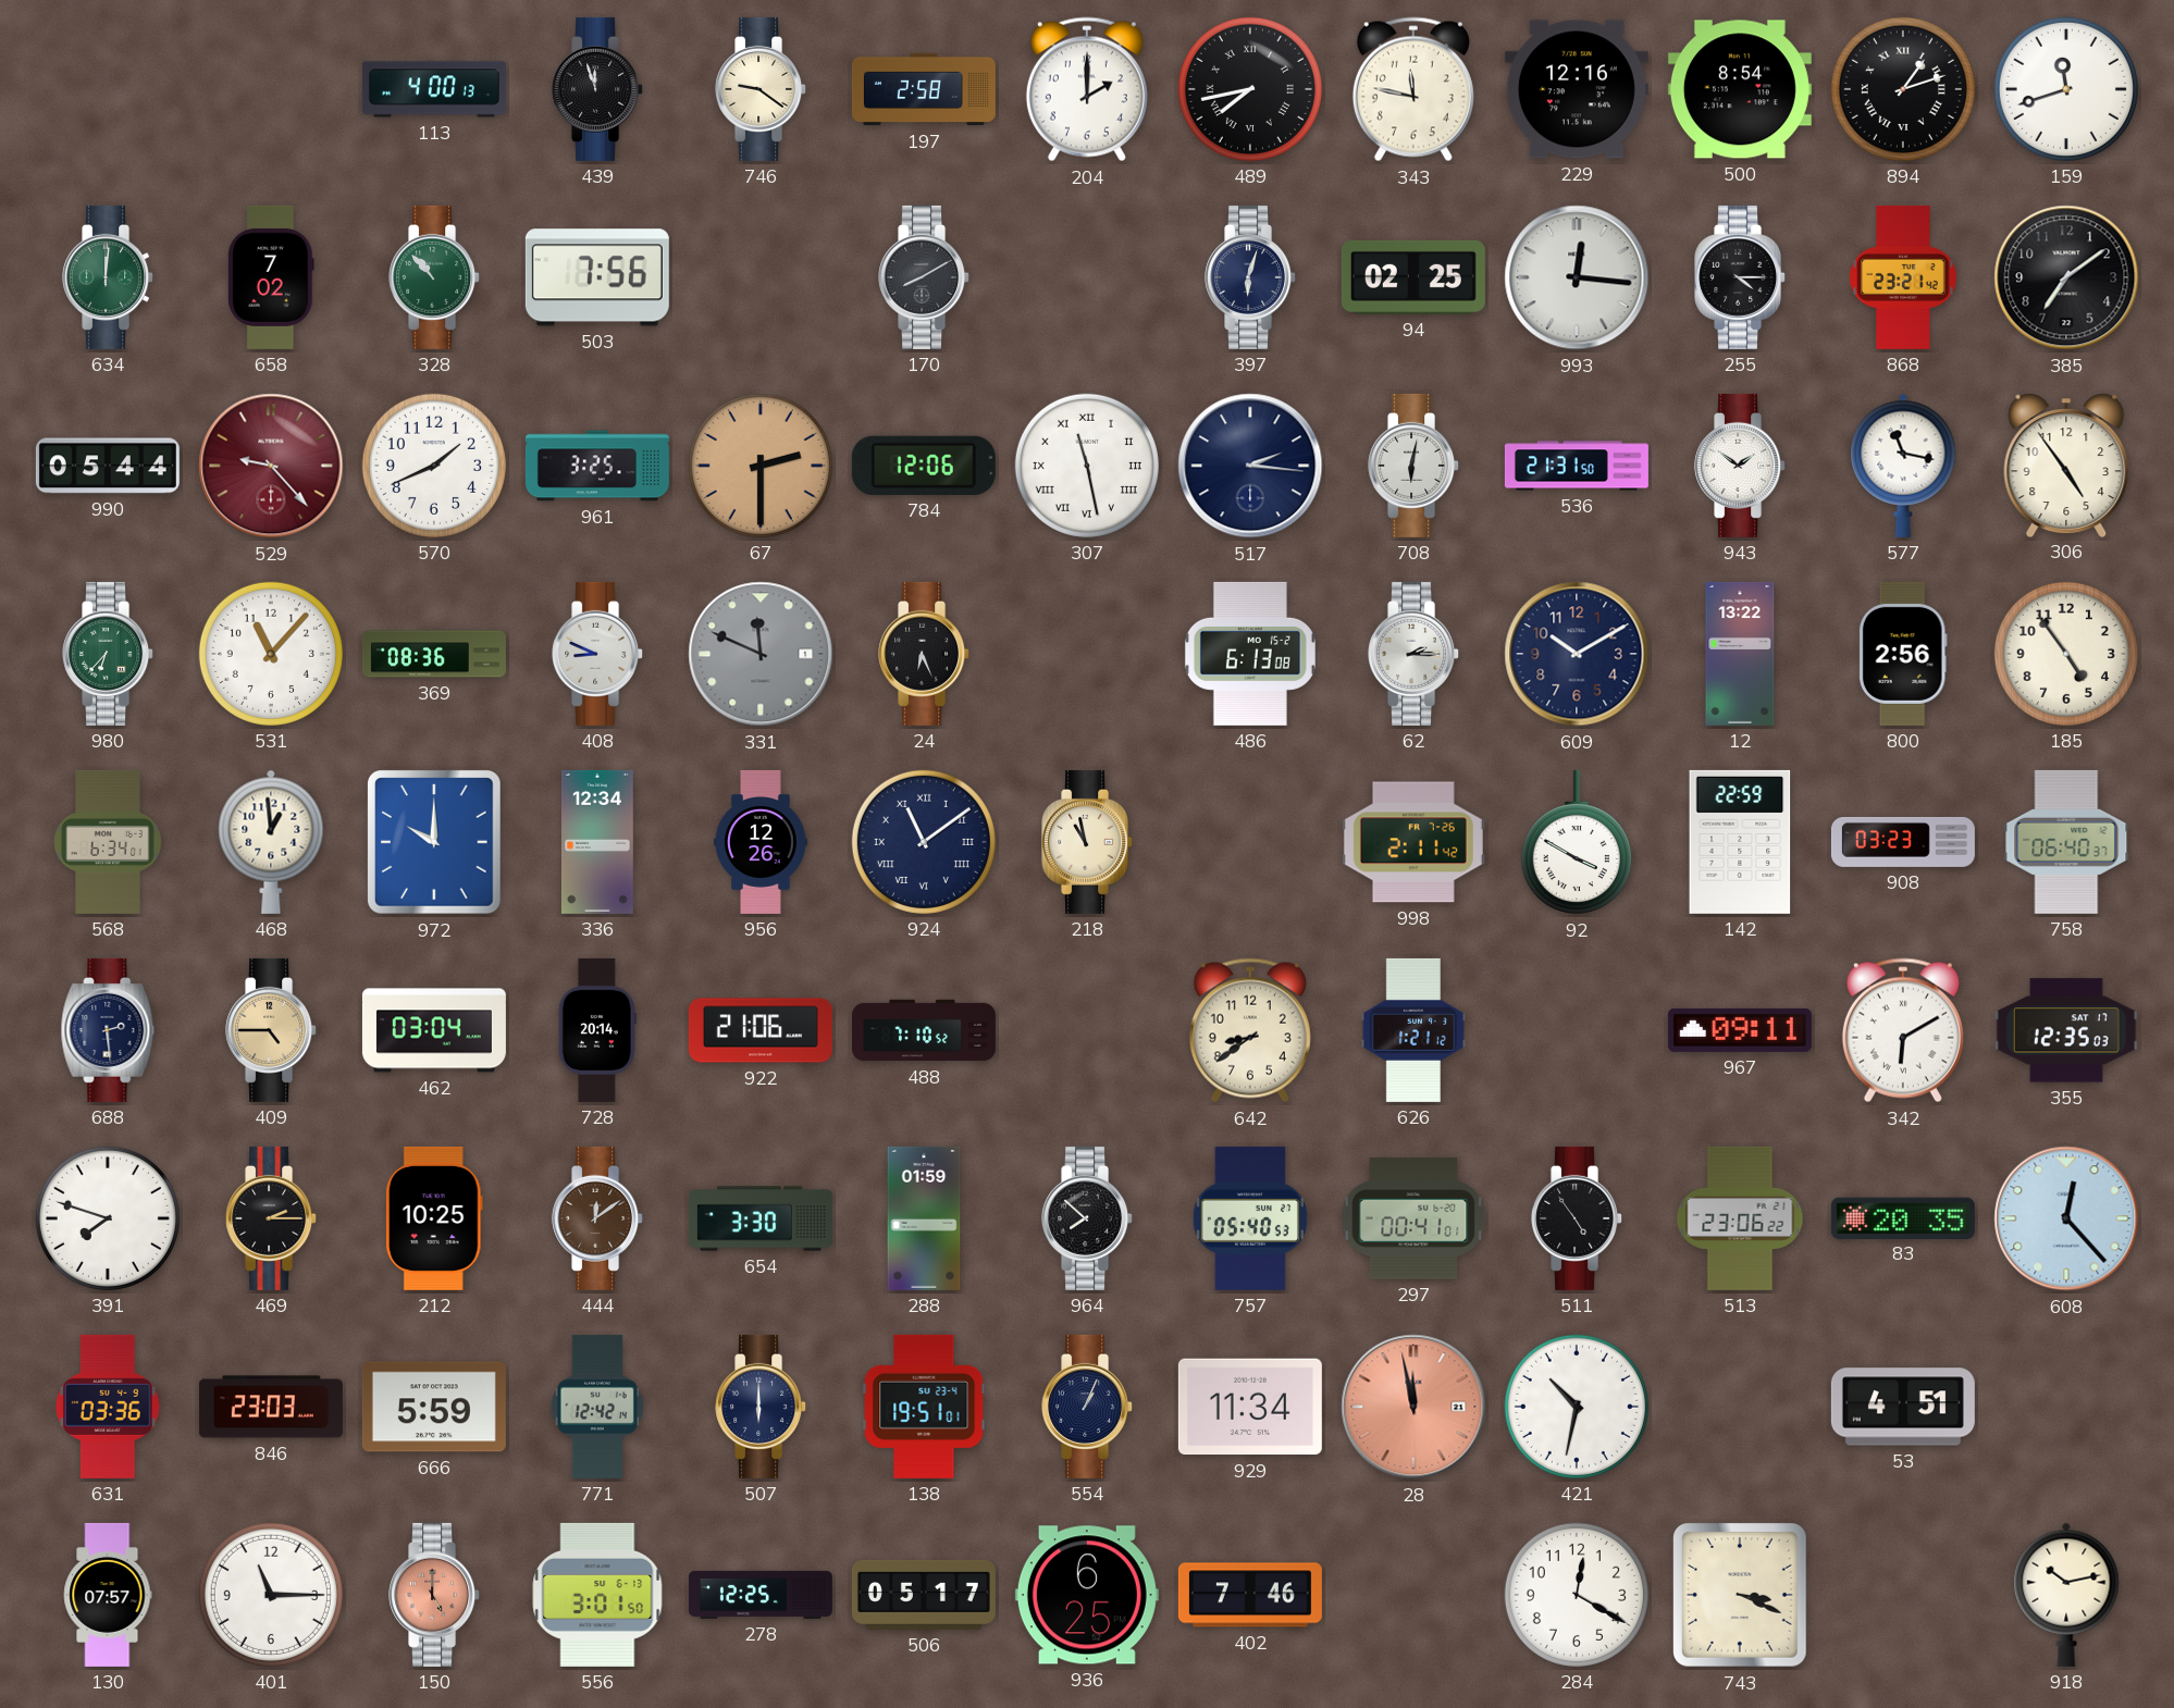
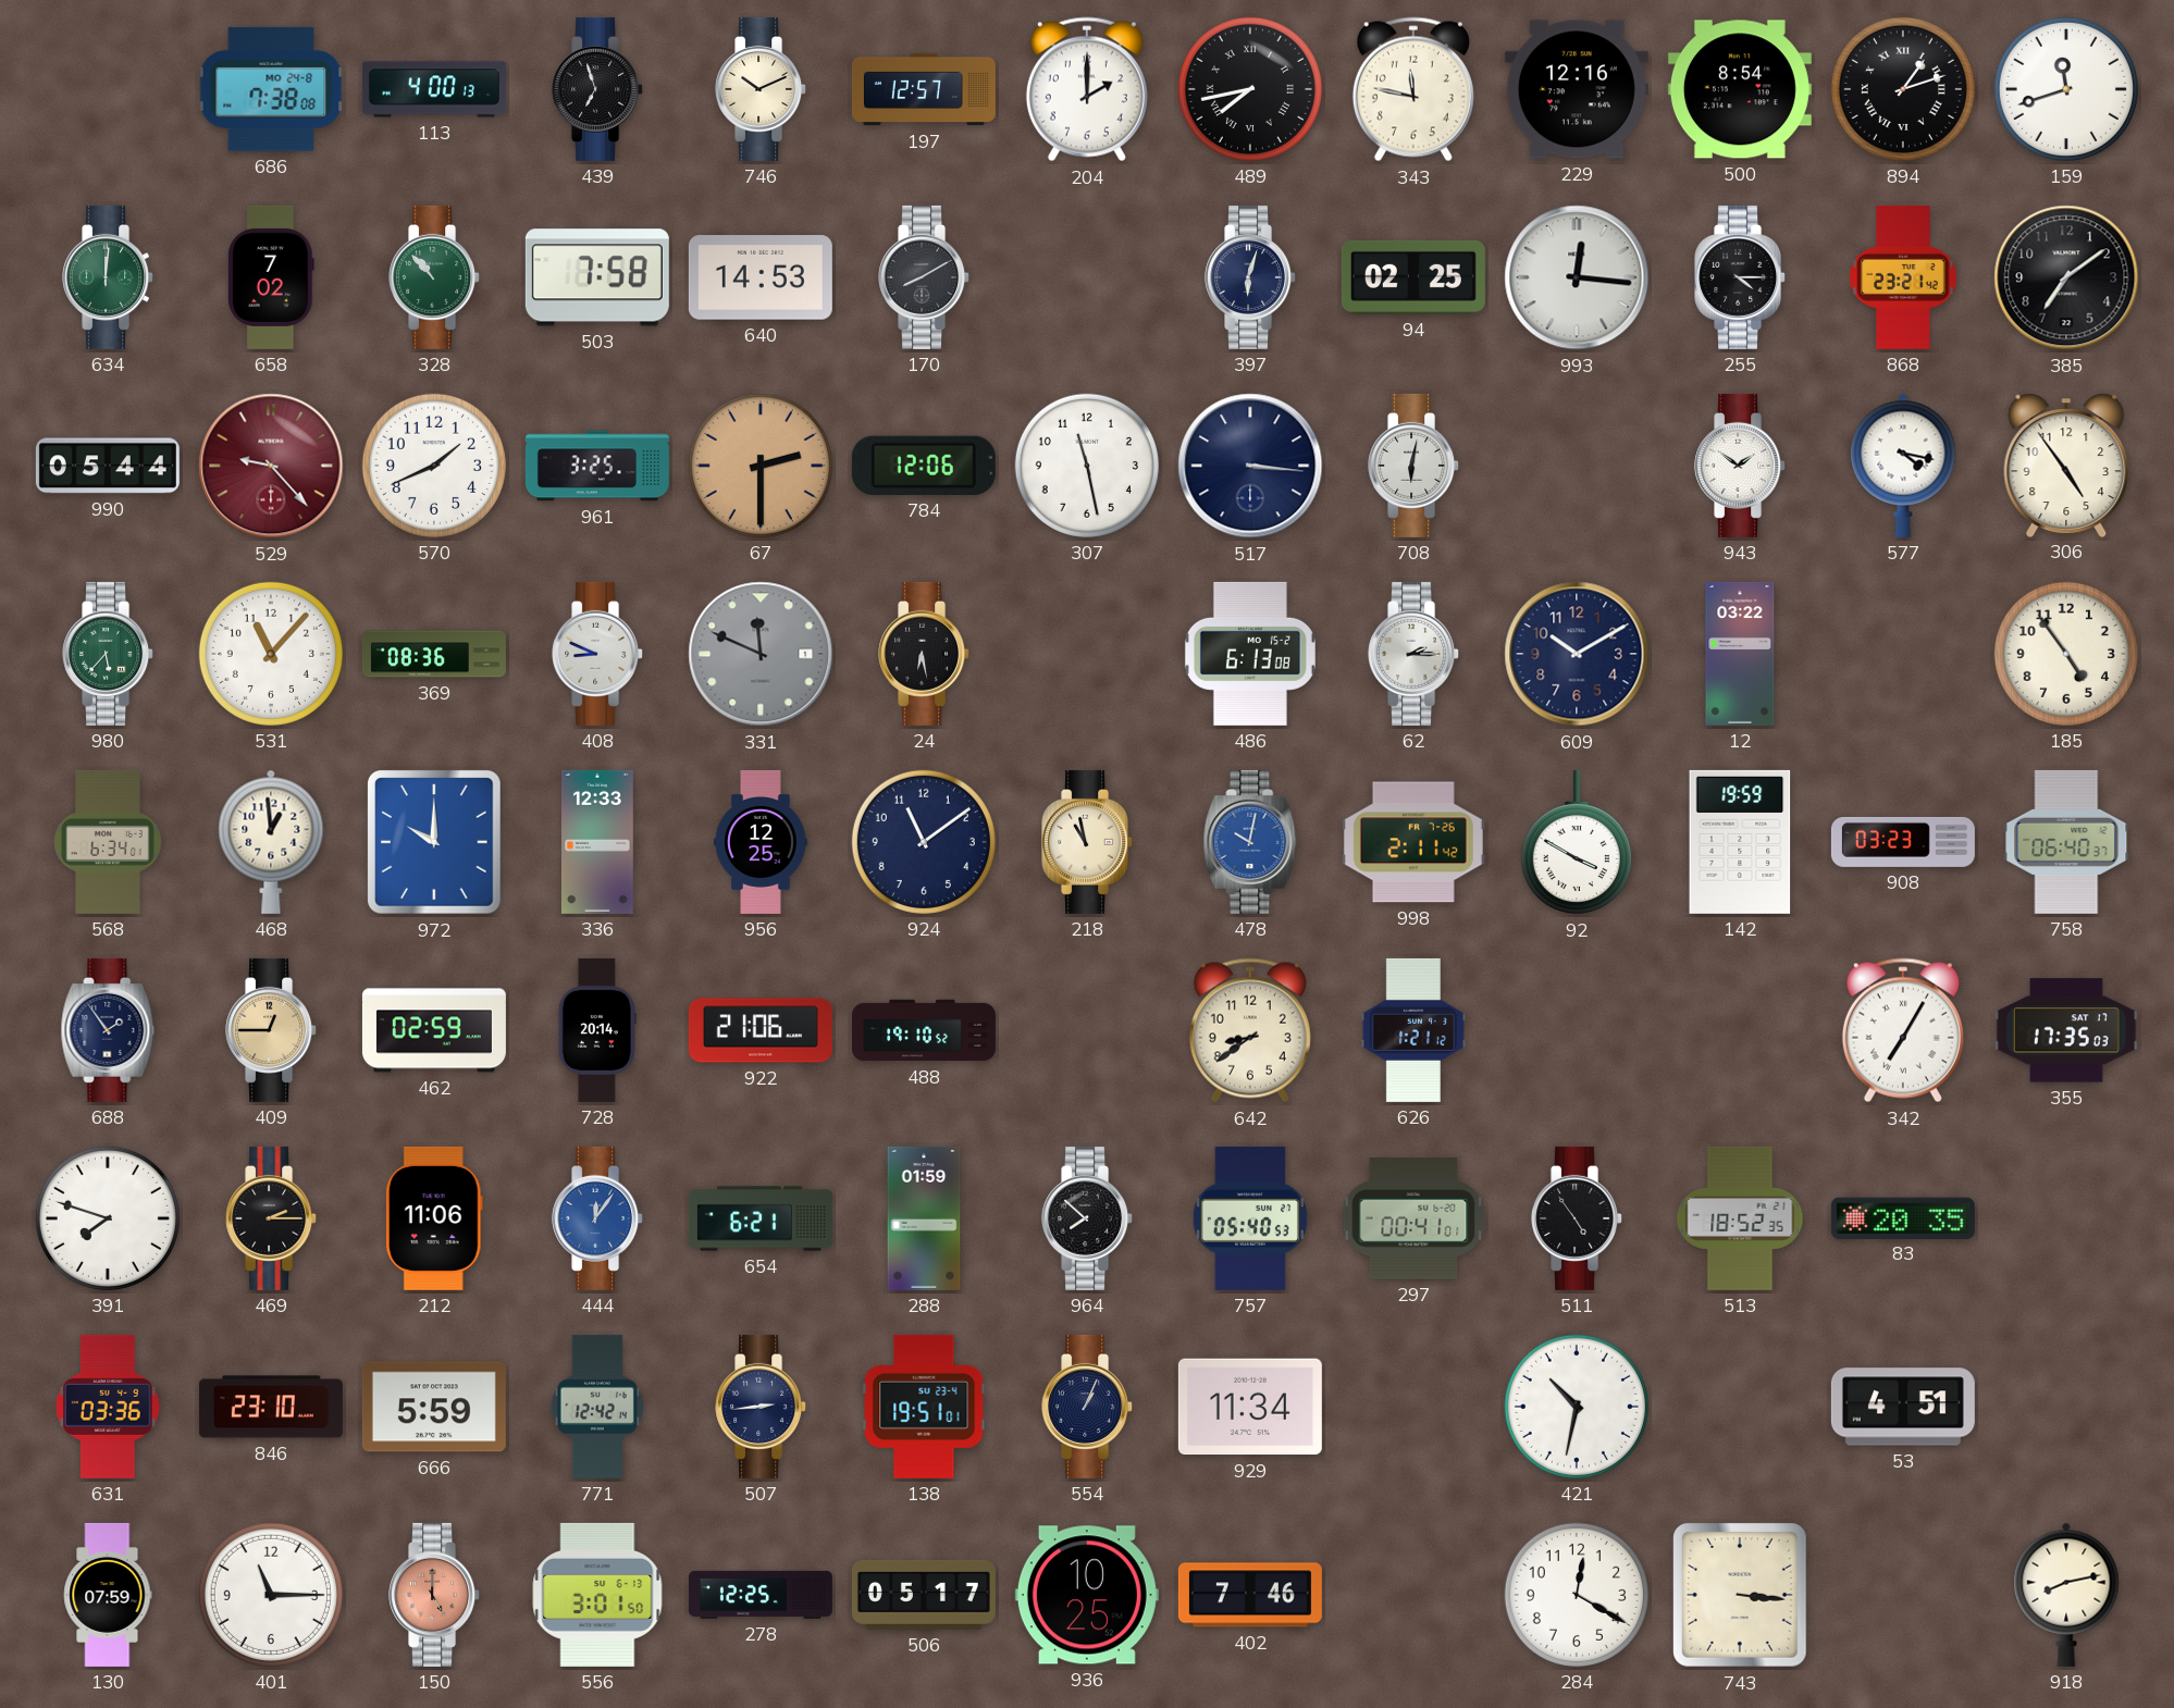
686: none -> 7:38
439: 11:57 -> 6:57
746: 9:21 -> 10:11
197: 2:58 -> 12:57
503: 7:56 -> 7:58
640: none -> 14:53
307 numerals: Roman -> Arabic
517: 2:16 -> 3:16
536: 21:31 -> none
577: 11:17 -> 4:17
980: 6:37 -> 5:37
24: 6:26 -> 6:28
12: 13:22 -> 03:22
800: 2:56 -> none
336: 12:34 -> 12:33
956: 12:26 -> 12:25
924 numerals: Roman -> Arabic
478: none -> 10:02
142: 22:59 -> 19:59
688: 2:29 -> 1:54
409: 4:45 -> 12:45
462: 03:04 -> 02:59
488: 7:10 -> 19:10
967: 09:11 -> none
342: 6:10 -> 7:05
355: 12:35 -> 17:35
212: 10:25 -> 11:06
444: 12:09 -> 12:06
444 dial: brown -> blue
654: 3:30 -> 6:21
513: 23:06 -> 18:52
608: 12:23 -> none
846: 23:03 -> 23:10
507: 6:00 -> 2:44
28: 11:58 -> none
130: 07:57 -> 07:59
936: 6:25 -> 10:25
743: 3:19 -> 3:16
918: 10:13 -> 8:13
